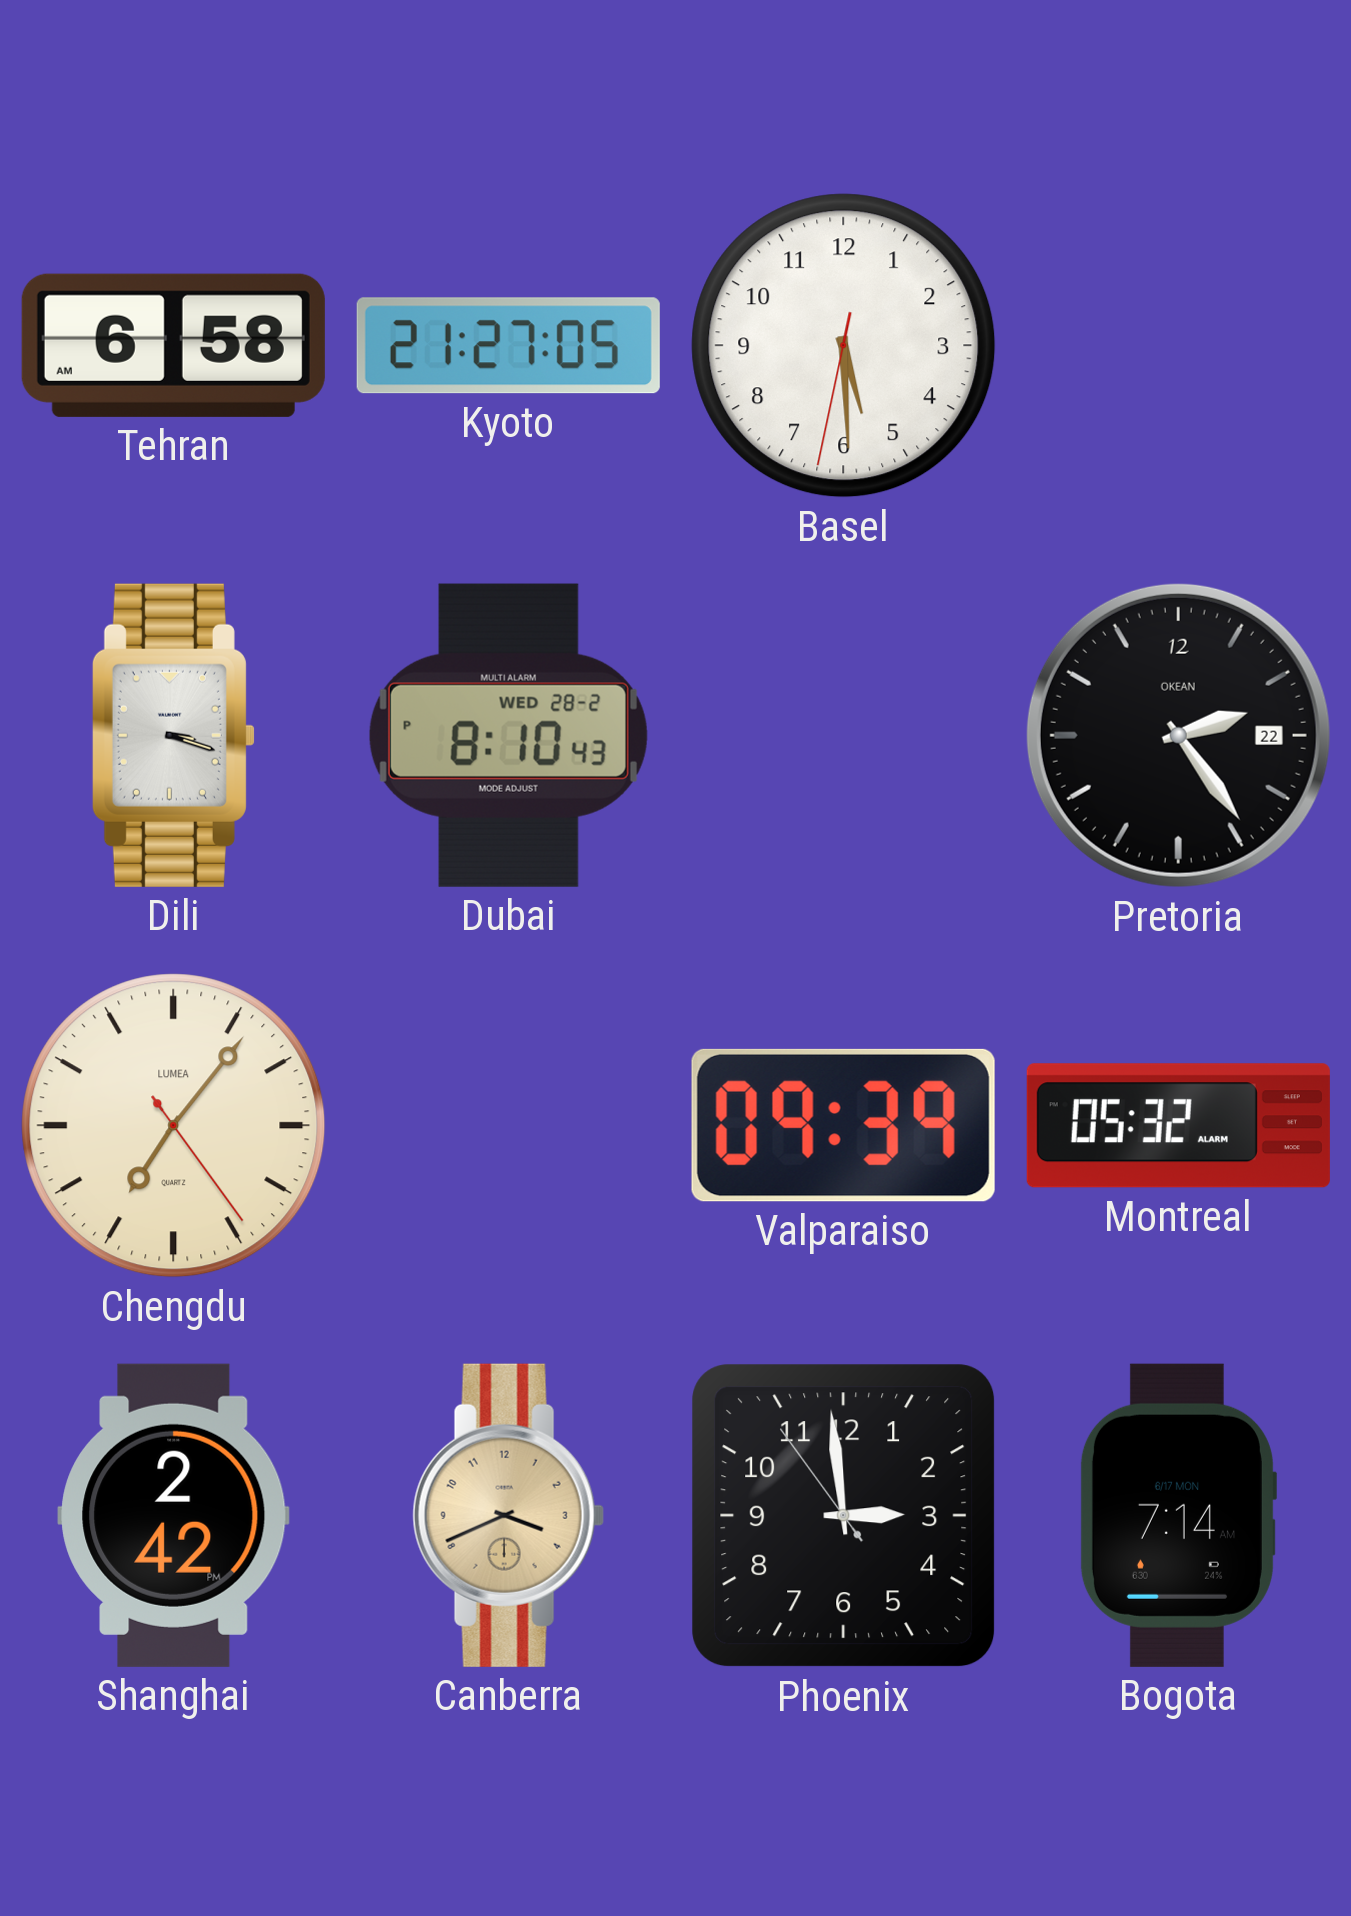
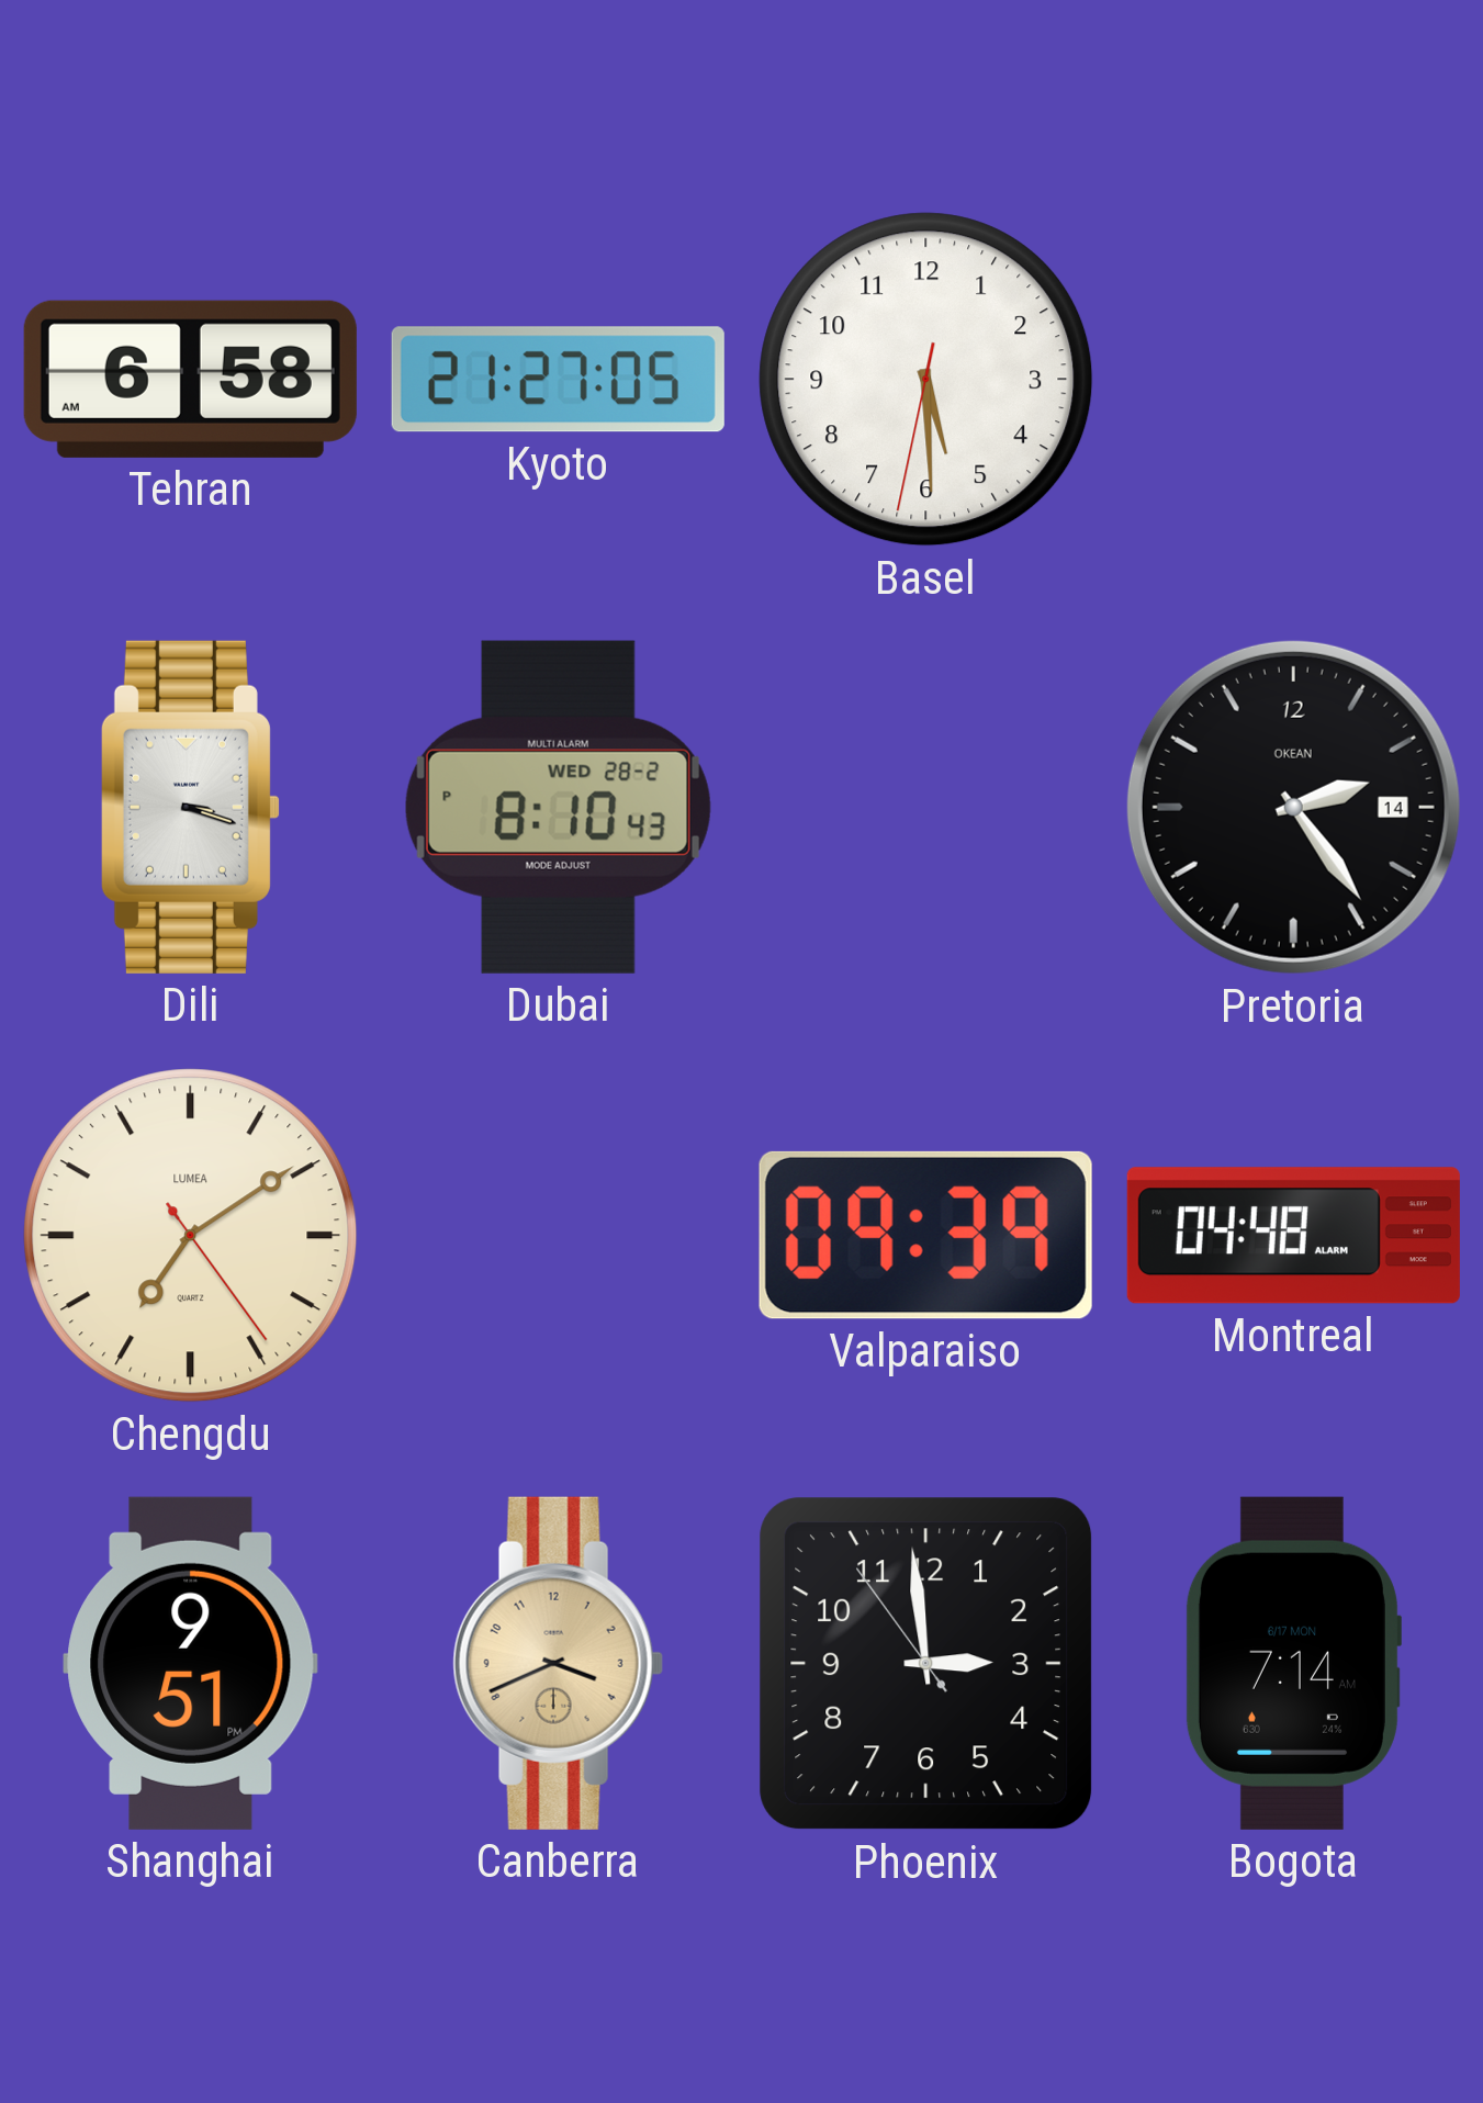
Pretoria date: 22 -> 14
Chengdu: 7:06 -> 7:09
Montreal: 05:32 -> 04:48
Shanghai: 2:42 -> 9:51
